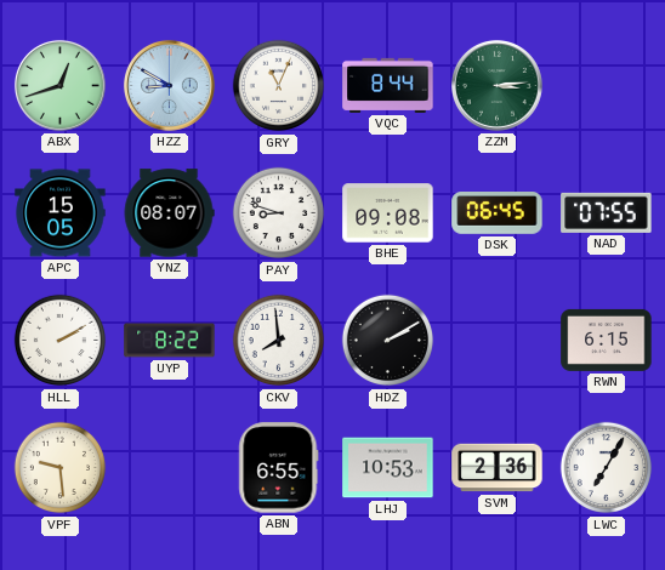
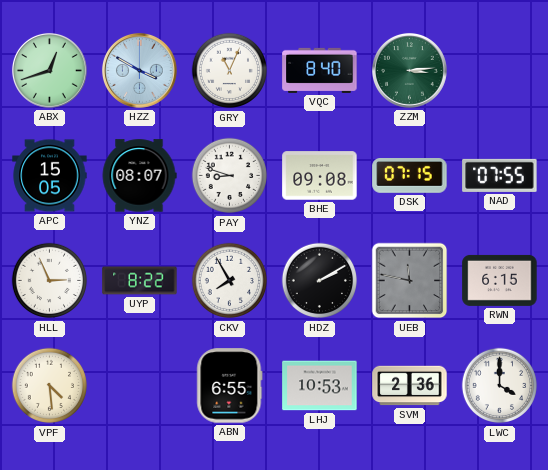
HZZ: 8:50 -> 3:50
VQC: 8:44 -> 8:40
DSK: 06:45 -> 07:15
HLL: 2:10 -> 2:56
CKV: 7:59 -> 7:55
UEB: none -> 11:47
VPF: 9:29 -> 4:29
LWC: 7:05 -> 4:00
